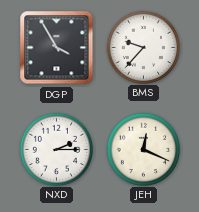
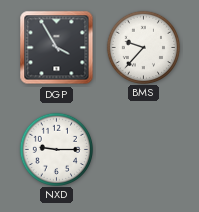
NXD: 2:15 -> 9:15
JEH: 12:19 -> none
